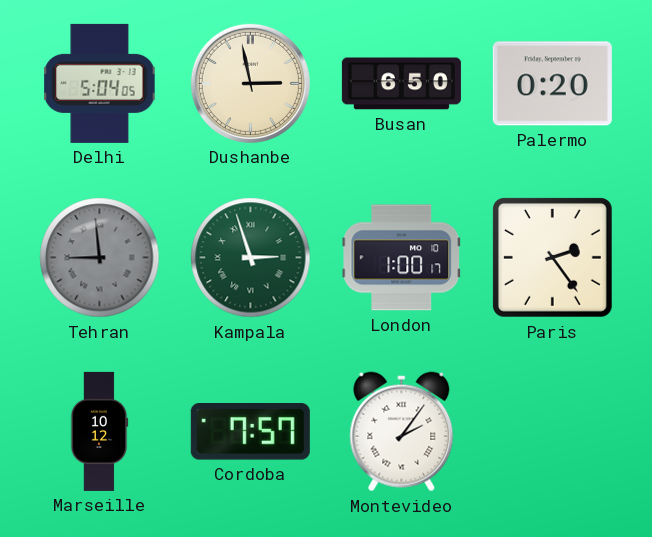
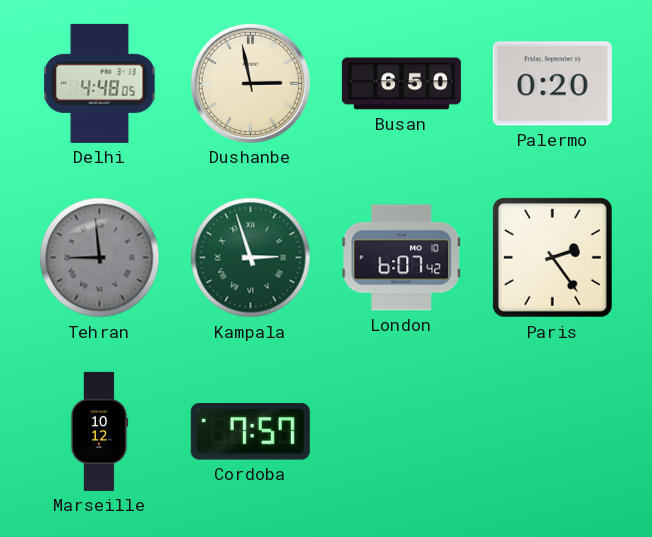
Delhi: 5:04 -> 4:48
London: 1:00 -> 6:07
Montevideo: 2:06 -> none
